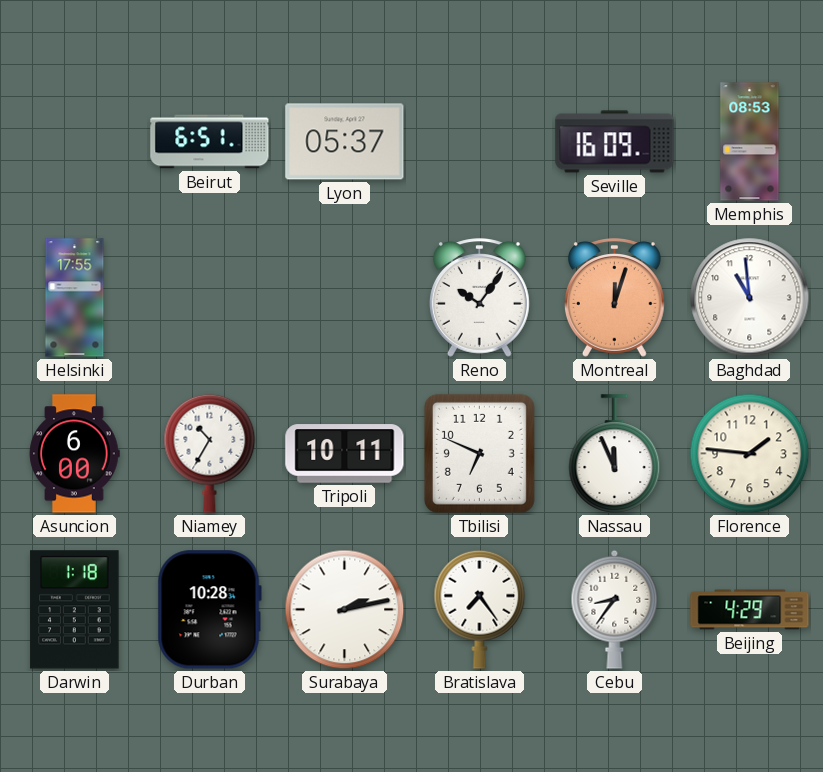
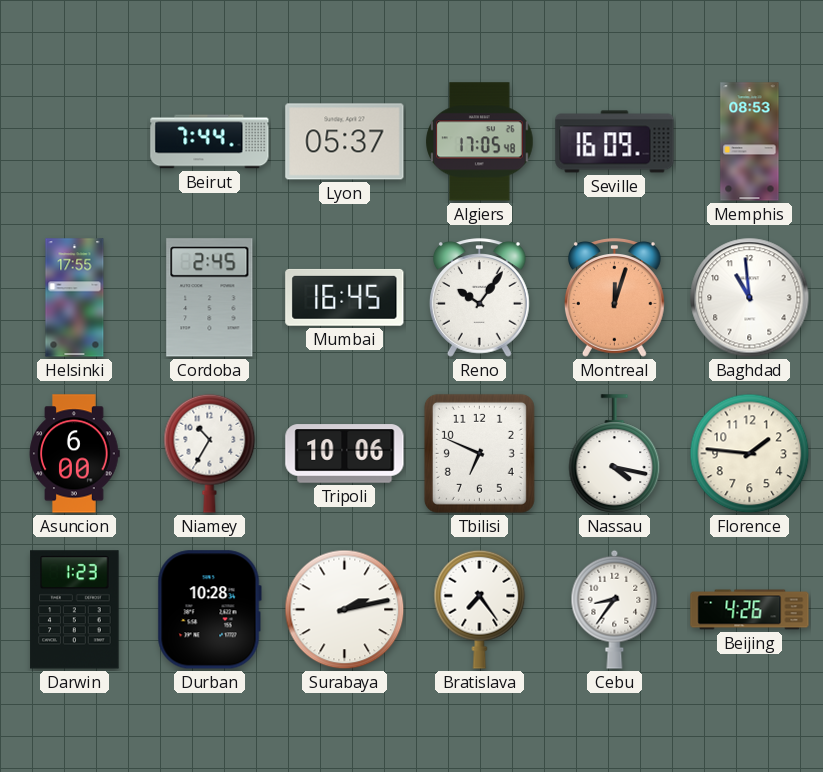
Beirut: 6:51 -> 7:44
Algiers: none -> 17:05
Cordoba: none -> 2:45
Mumbai: none -> 16:45
Tripoli: 10:11 -> 10:06
Nassau: 11:56 -> 4:17
Darwin: 1:18 -> 1:23
Beijing: 4:29 -> 4:26
